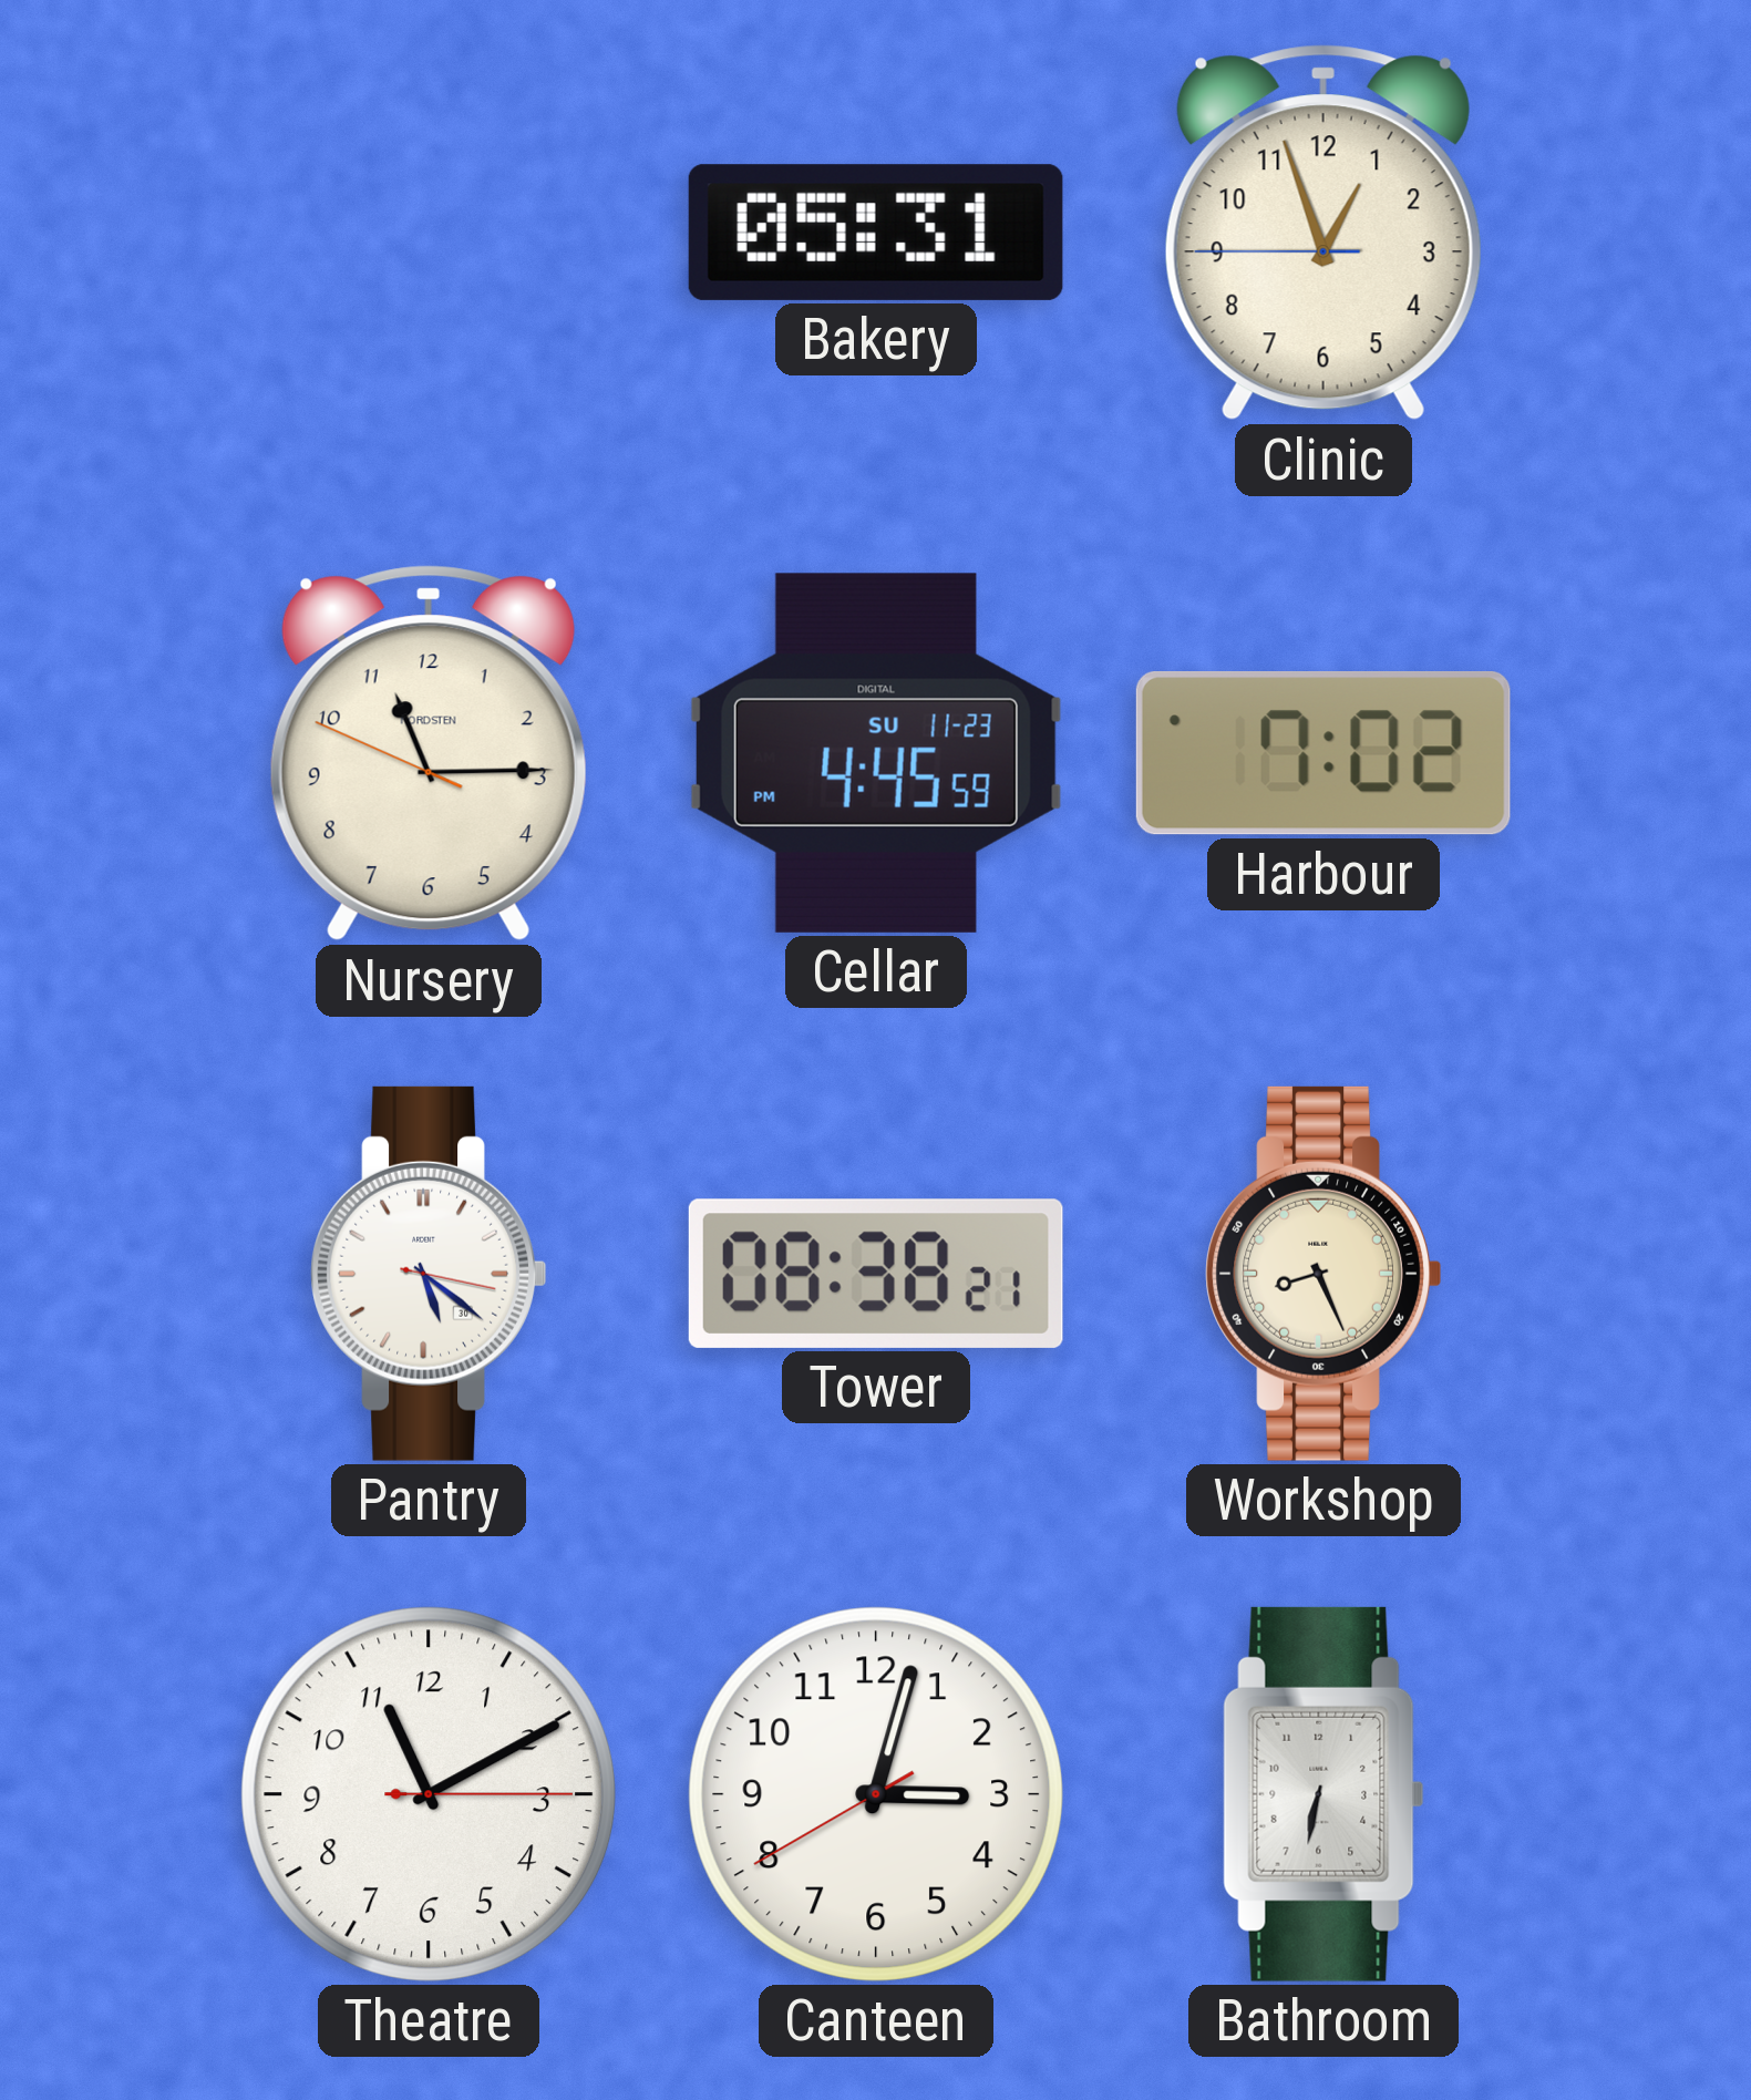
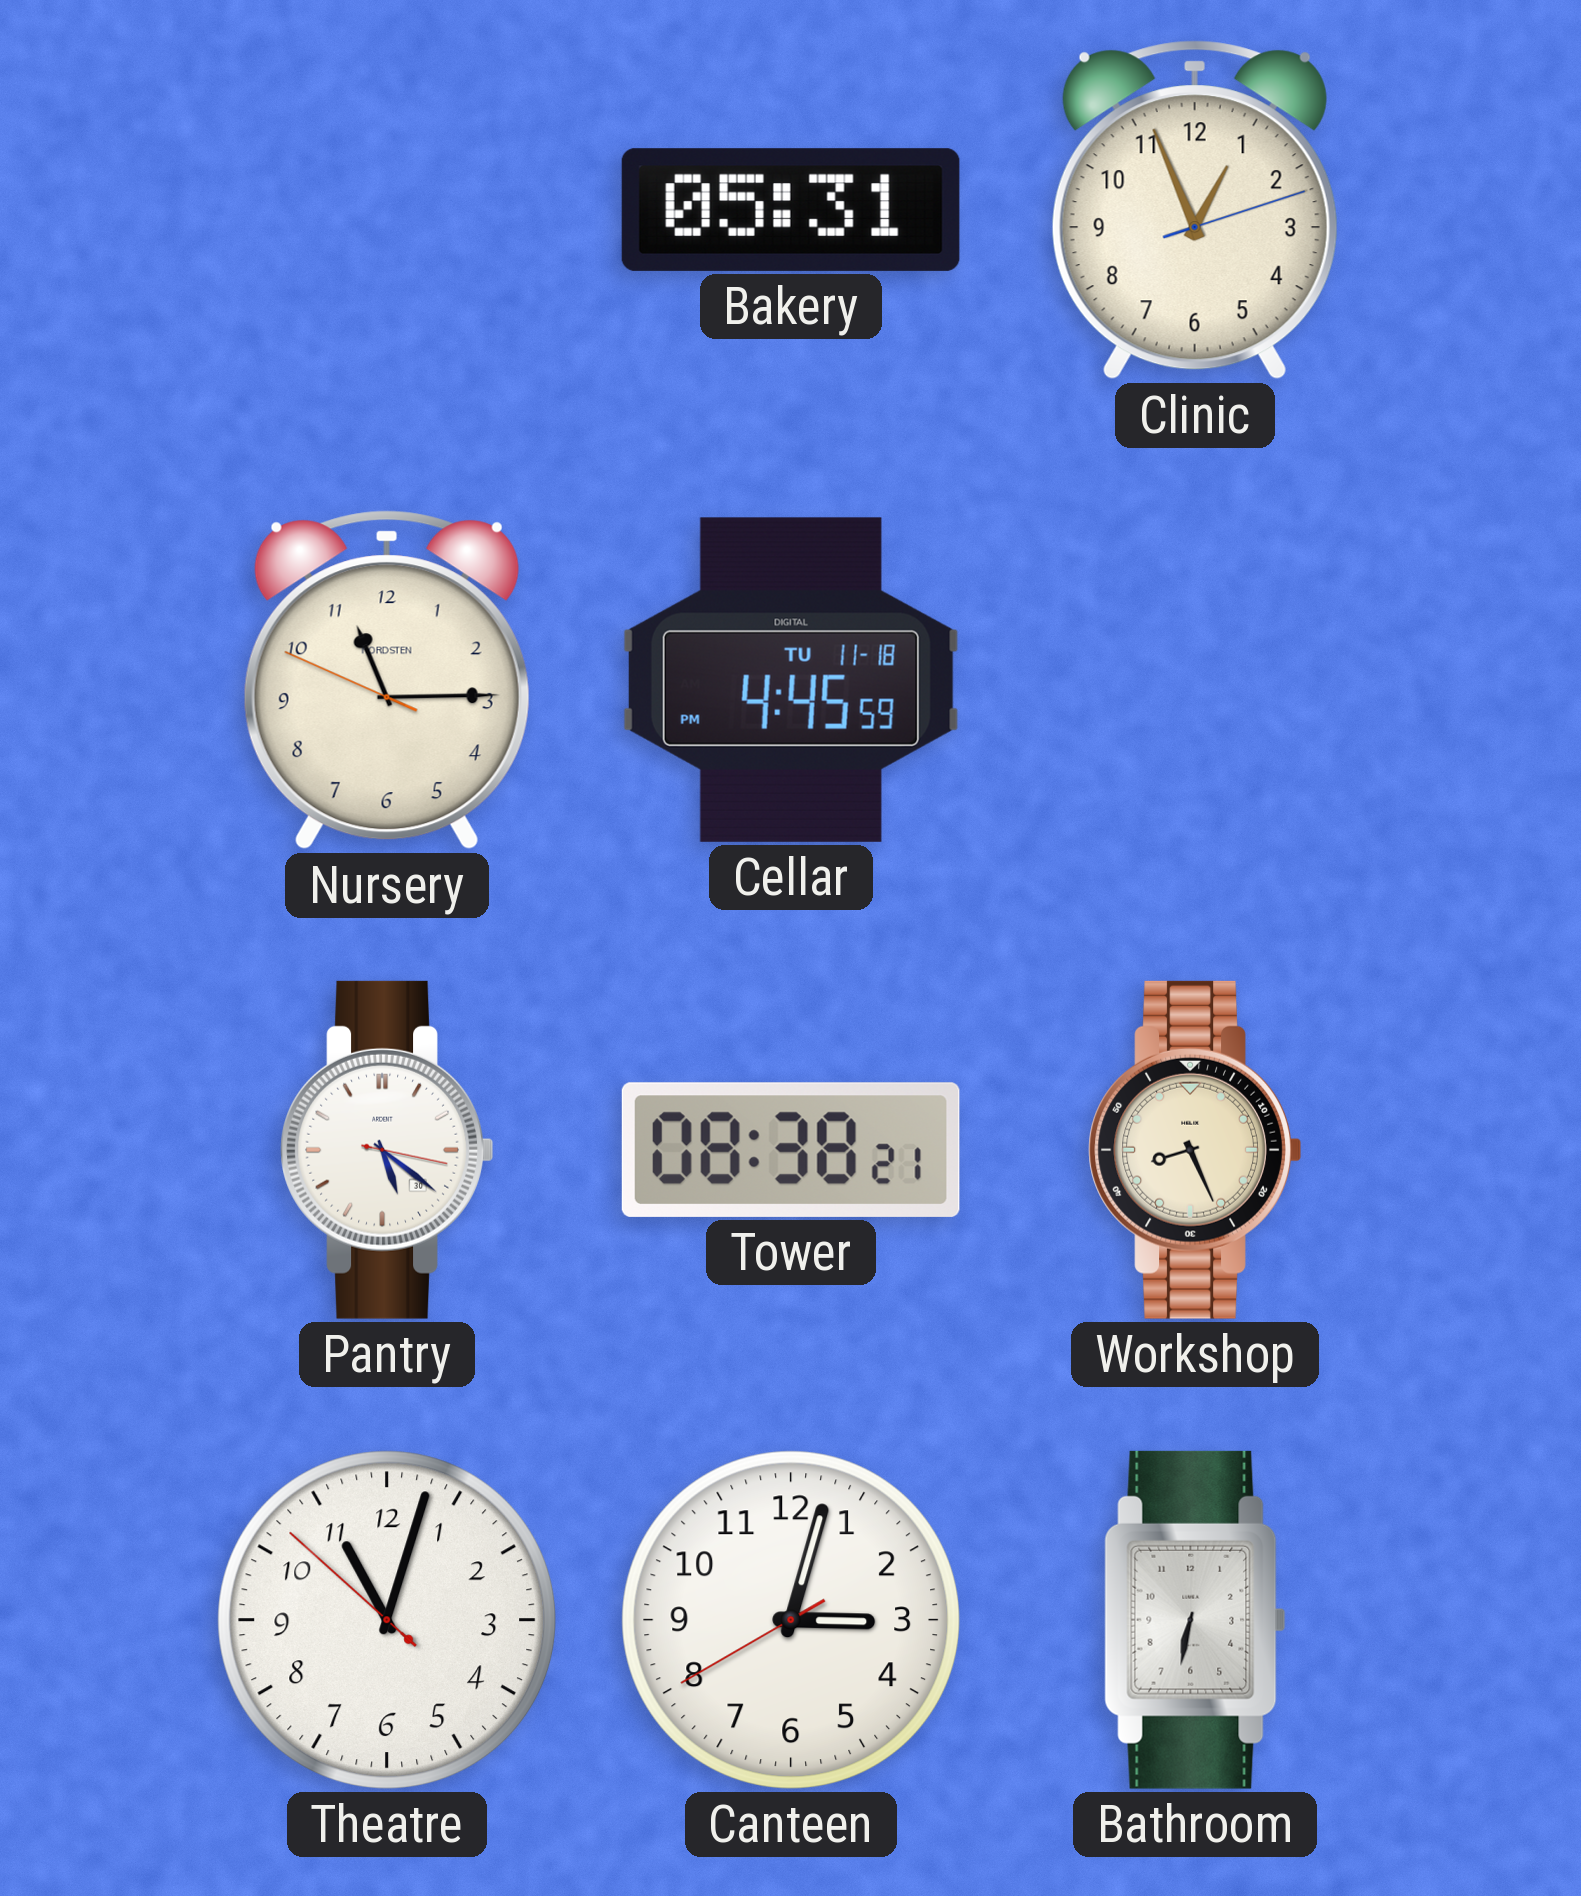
Clinic: 12:56:45 -> 12:56:12
Cellar date: SU 11-23 -> TU 11-18
Harbour: 7:02 -> none
Theatre: 11:10 -> 11:02
